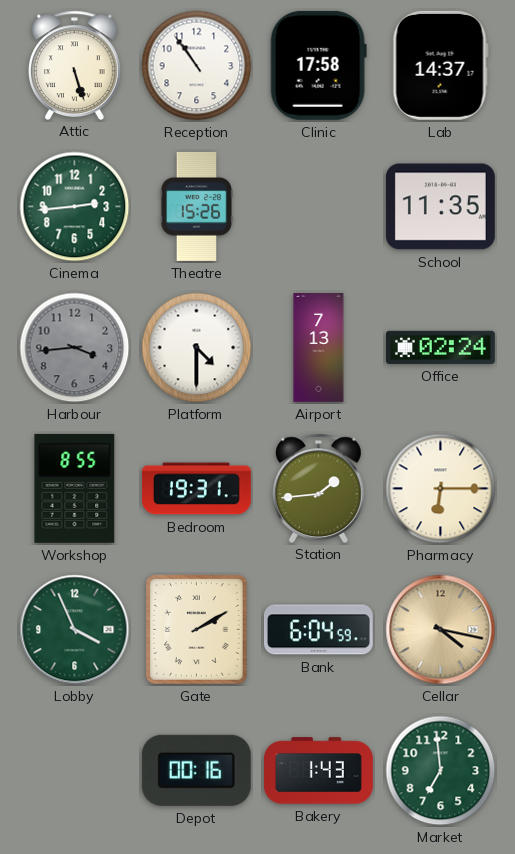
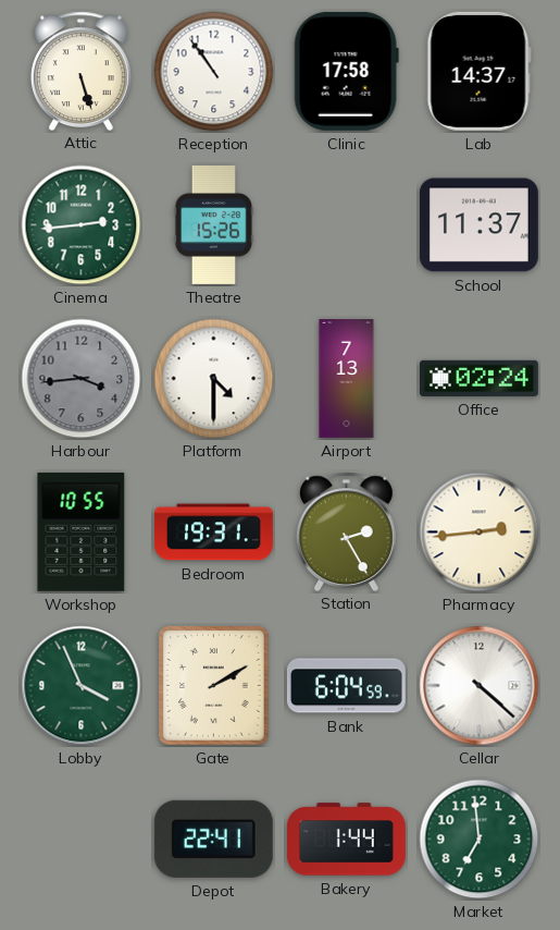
School: 11:35 -> 11:37
Workshop: 8:55 -> 10:55
Station: 1:44 -> 2:25
Pharmacy: 6:15 -> 2:44
Cellar: 4:17 -> 4:22
Cellar dial: champagne -> white
Depot: 00:16 -> 22:41
Bakery: 1:43 -> 1:44
